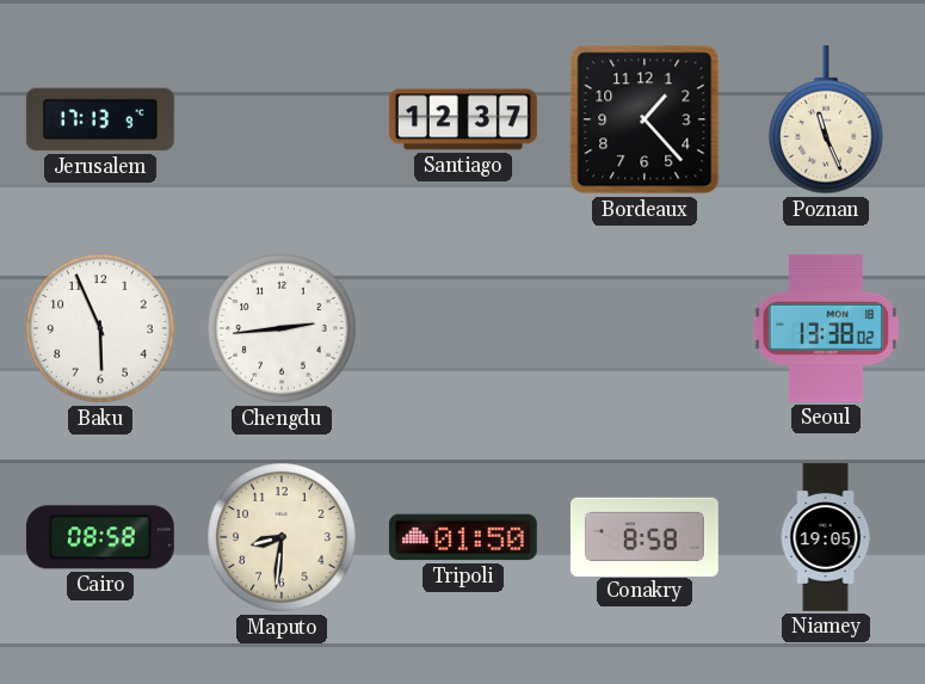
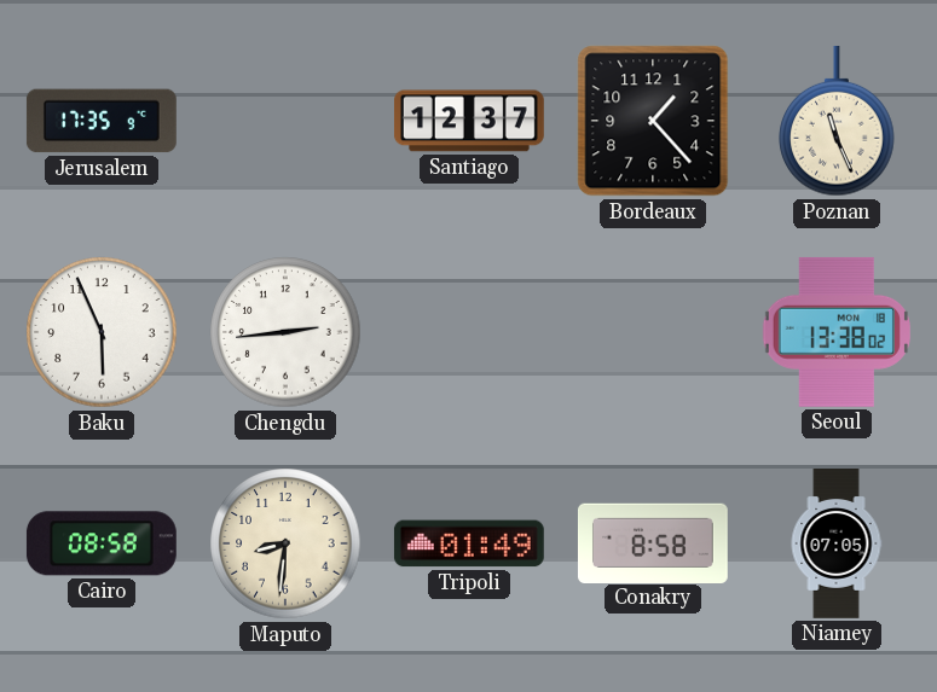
Jerusalem: 17:13 -> 17:35
Tripoli: 01:50 -> 01:49
Niamey: 19:05 -> 07:05
